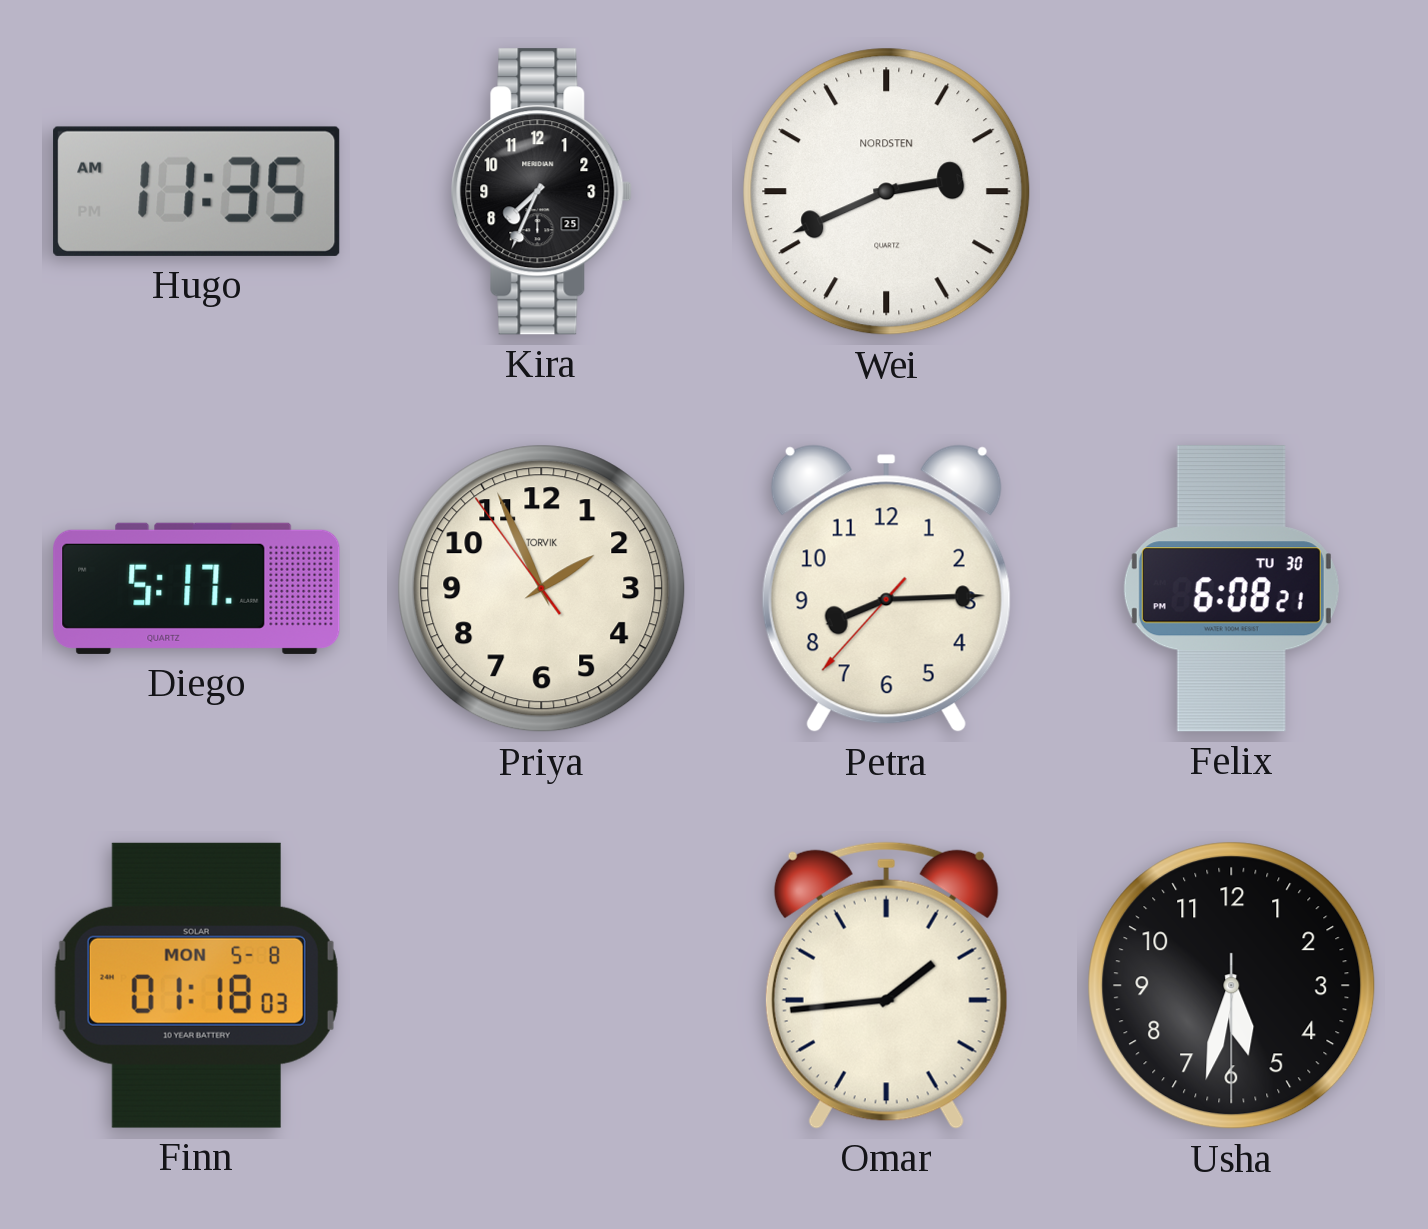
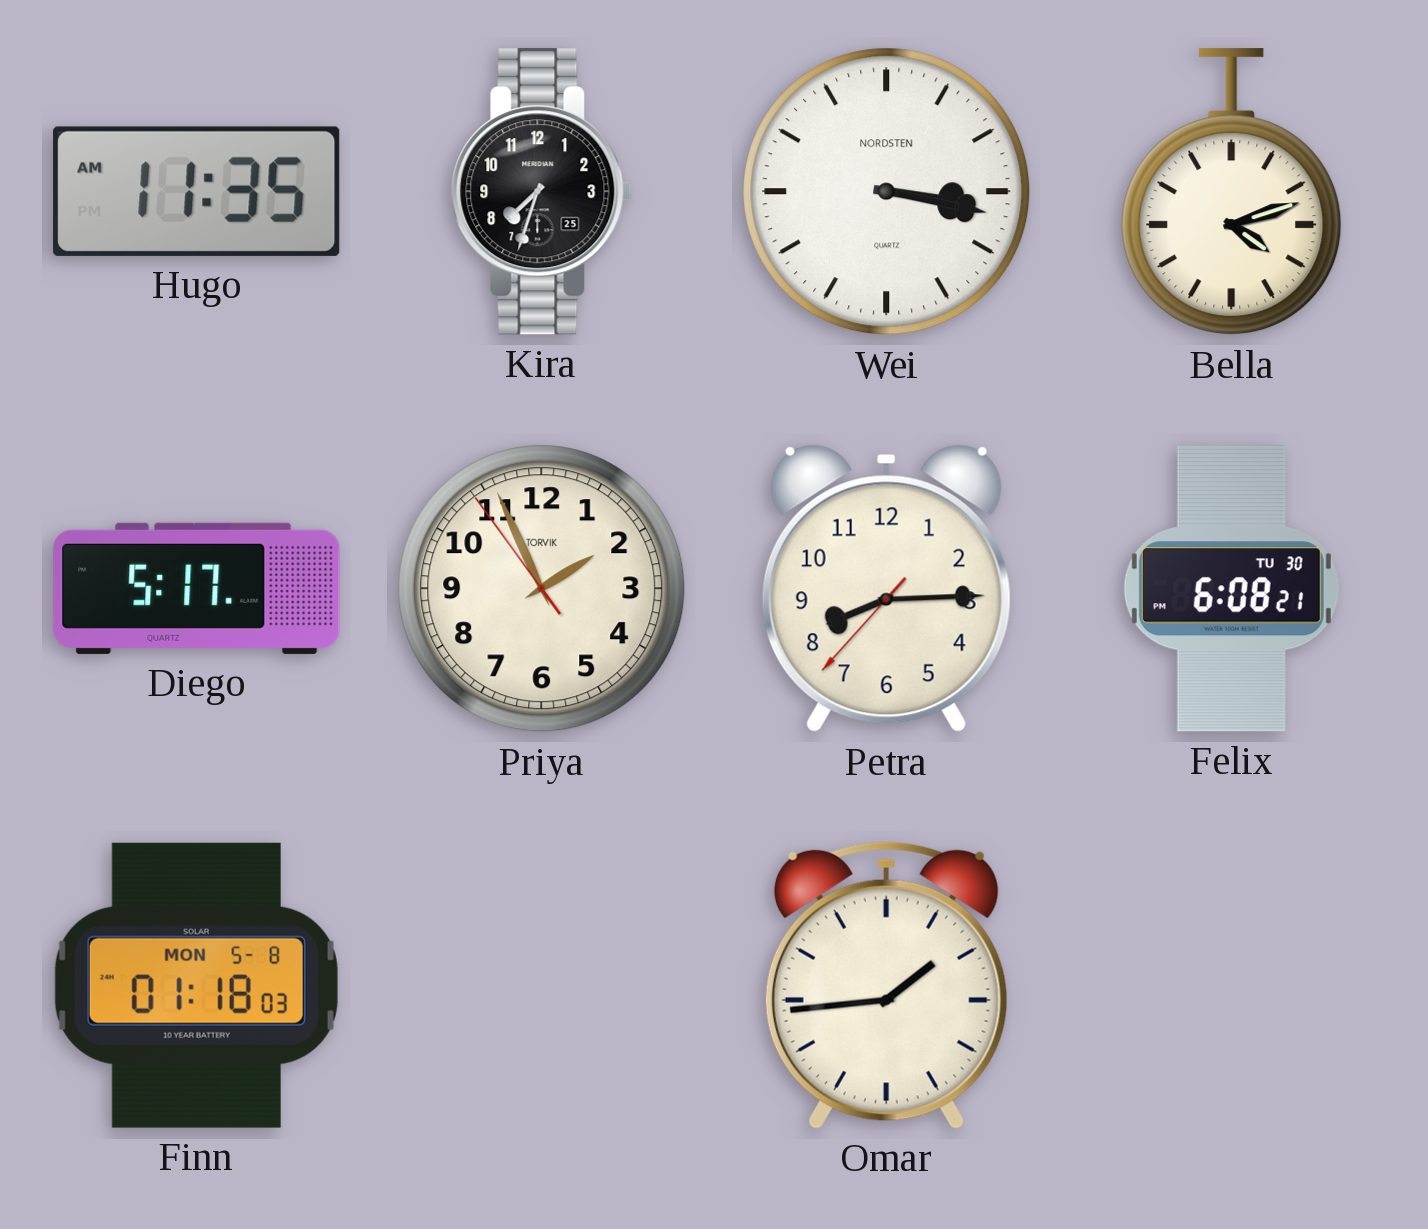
Kira: 7:34 -> 7:33
Wei: 2:41 -> 3:17
Bella: none -> 4:12
Usha: 5:32 -> none
